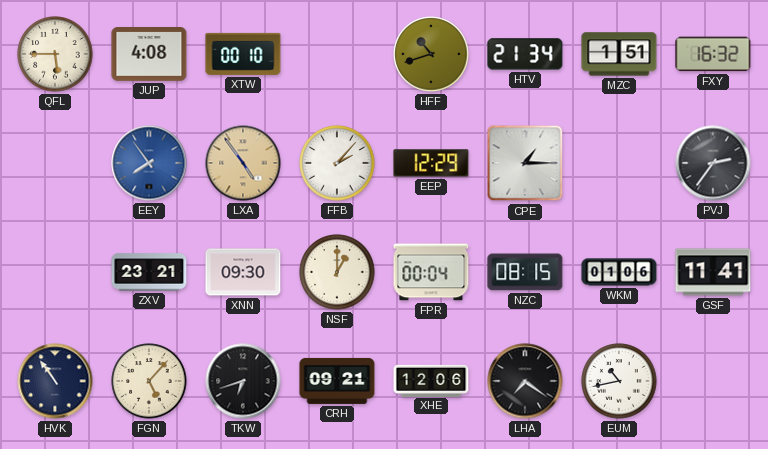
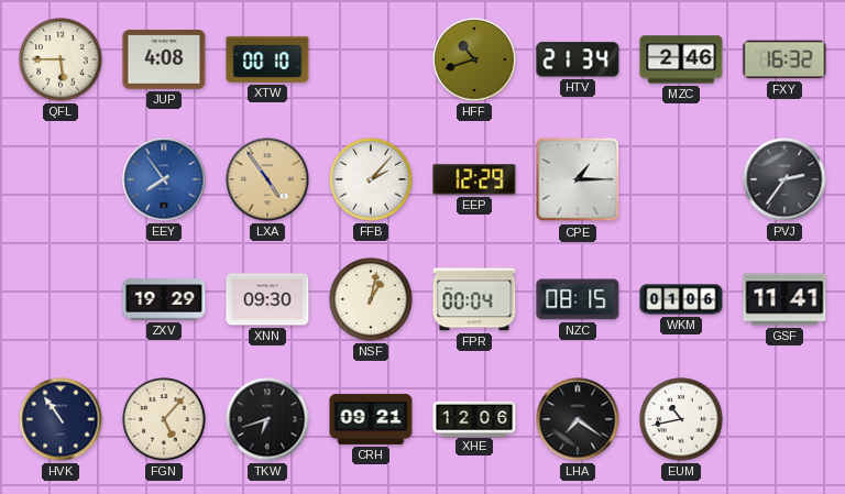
MZC: 1:51 -> 2:46
ZXV: 23:21 -> 19:29
NSF: 1:00 -> 1:02
